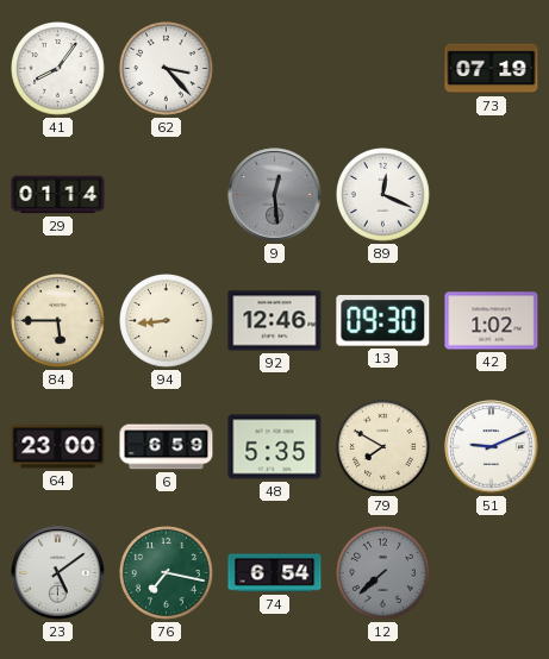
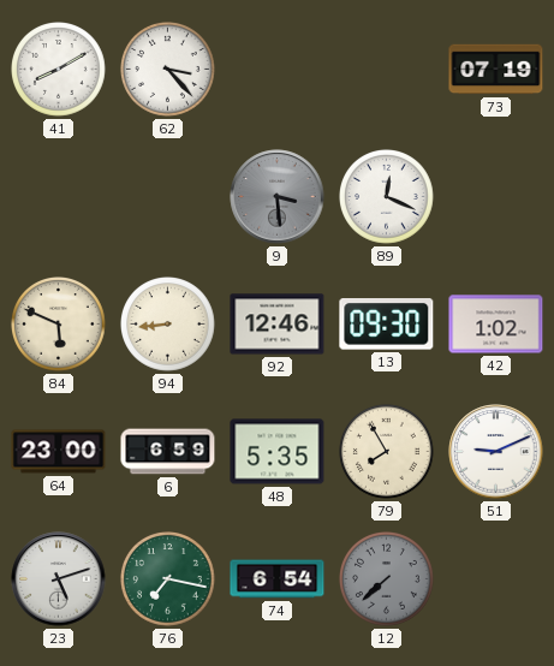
41: 8:06 -> 8:10
29: 01:14 -> none
9: 12:29 -> 3:29
84: 5:45 -> 5:49
79: 7:50 -> 7:55
23: 5:09 -> 5:12
